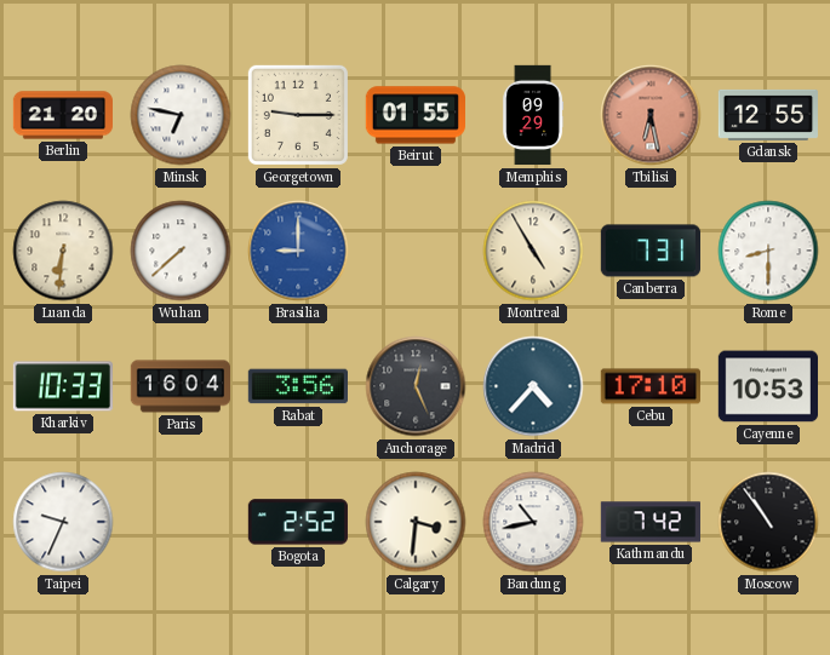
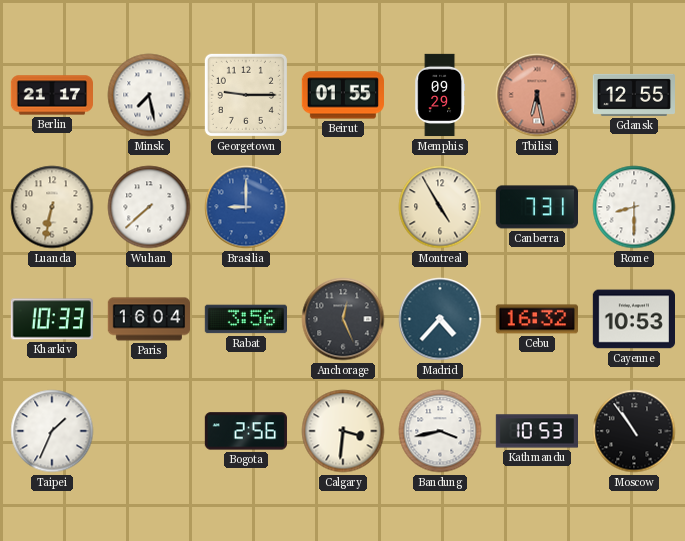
Berlin: 21:20 -> 21:17
Minsk: 6:47 -> 7:28
Luanda: 6:31 -> 6:32
Cebu: 17:10 -> 16:32
Taipei: 9:34 -> 1:34
Bogota: 2:52 -> 2:56
Bandung: 10:43 -> 3:43
Kathmandu: 7:42 -> 10:53
